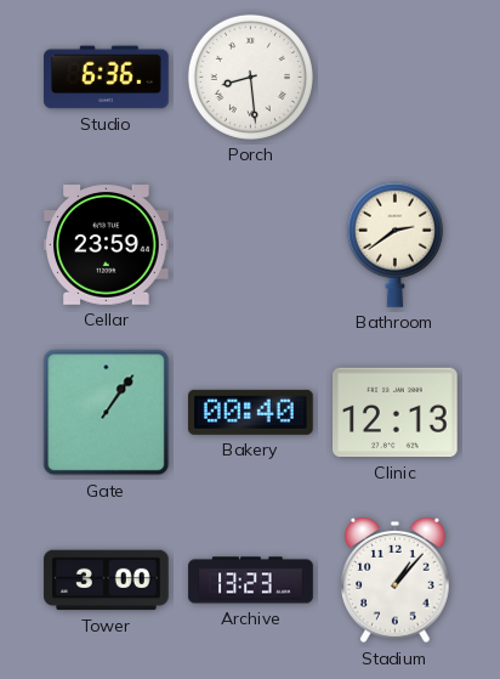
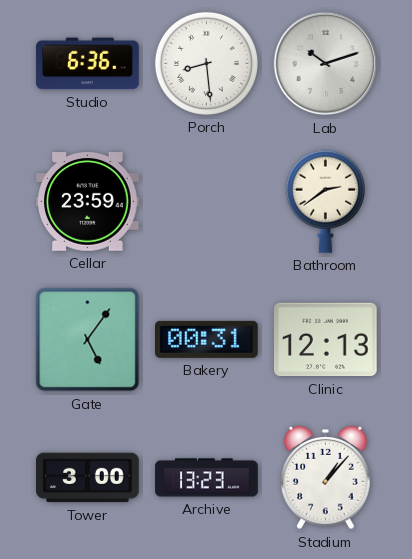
Lab: none -> 10:12
Gate: 1:06 -> 5:06
Bakery: 00:40 -> 00:31
